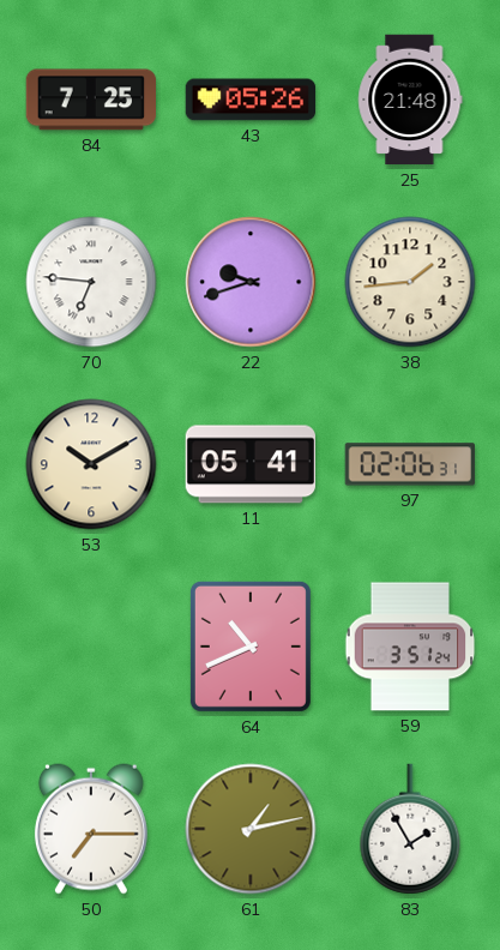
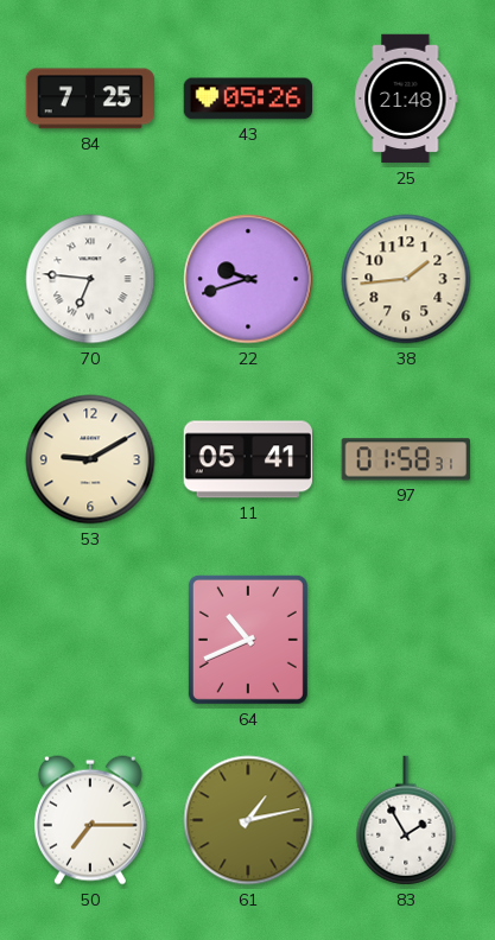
53: 10:10 -> 9:10
97: 02:06 -> 01:58
59: 3:51 -> none
